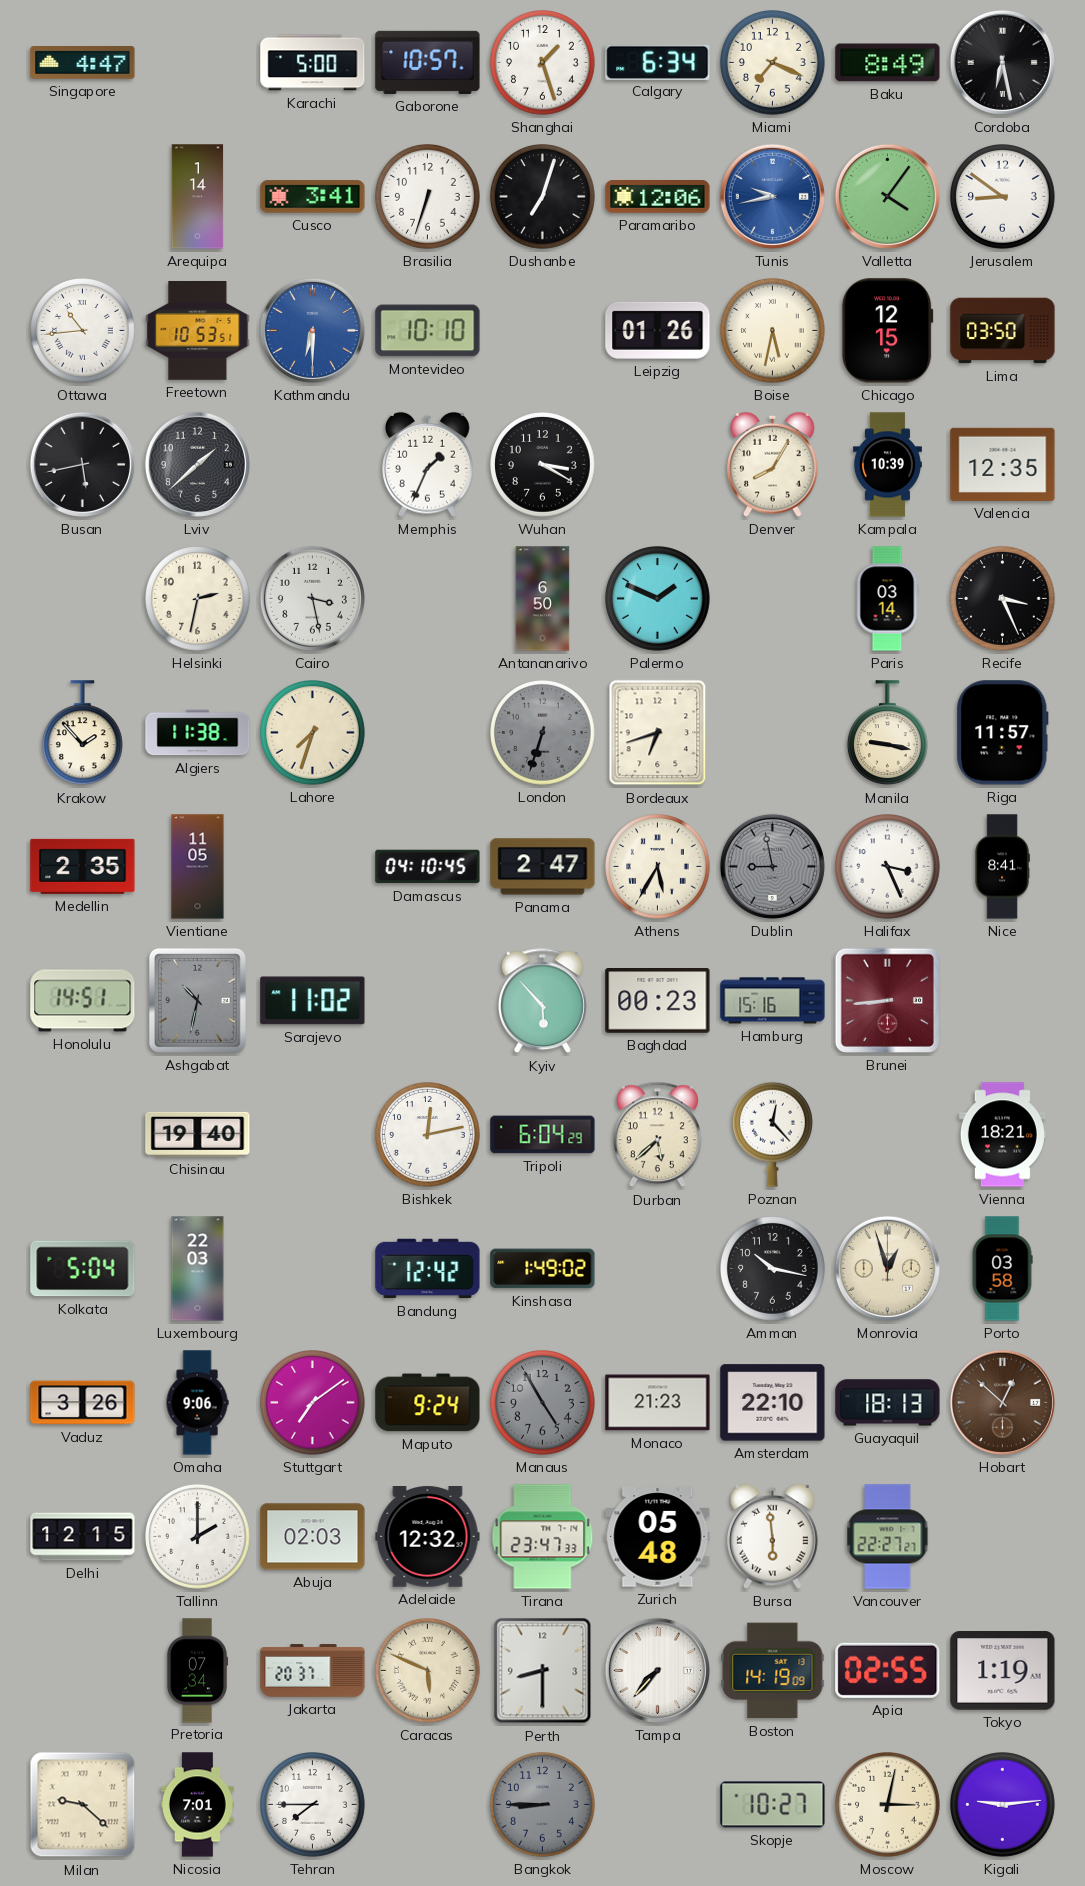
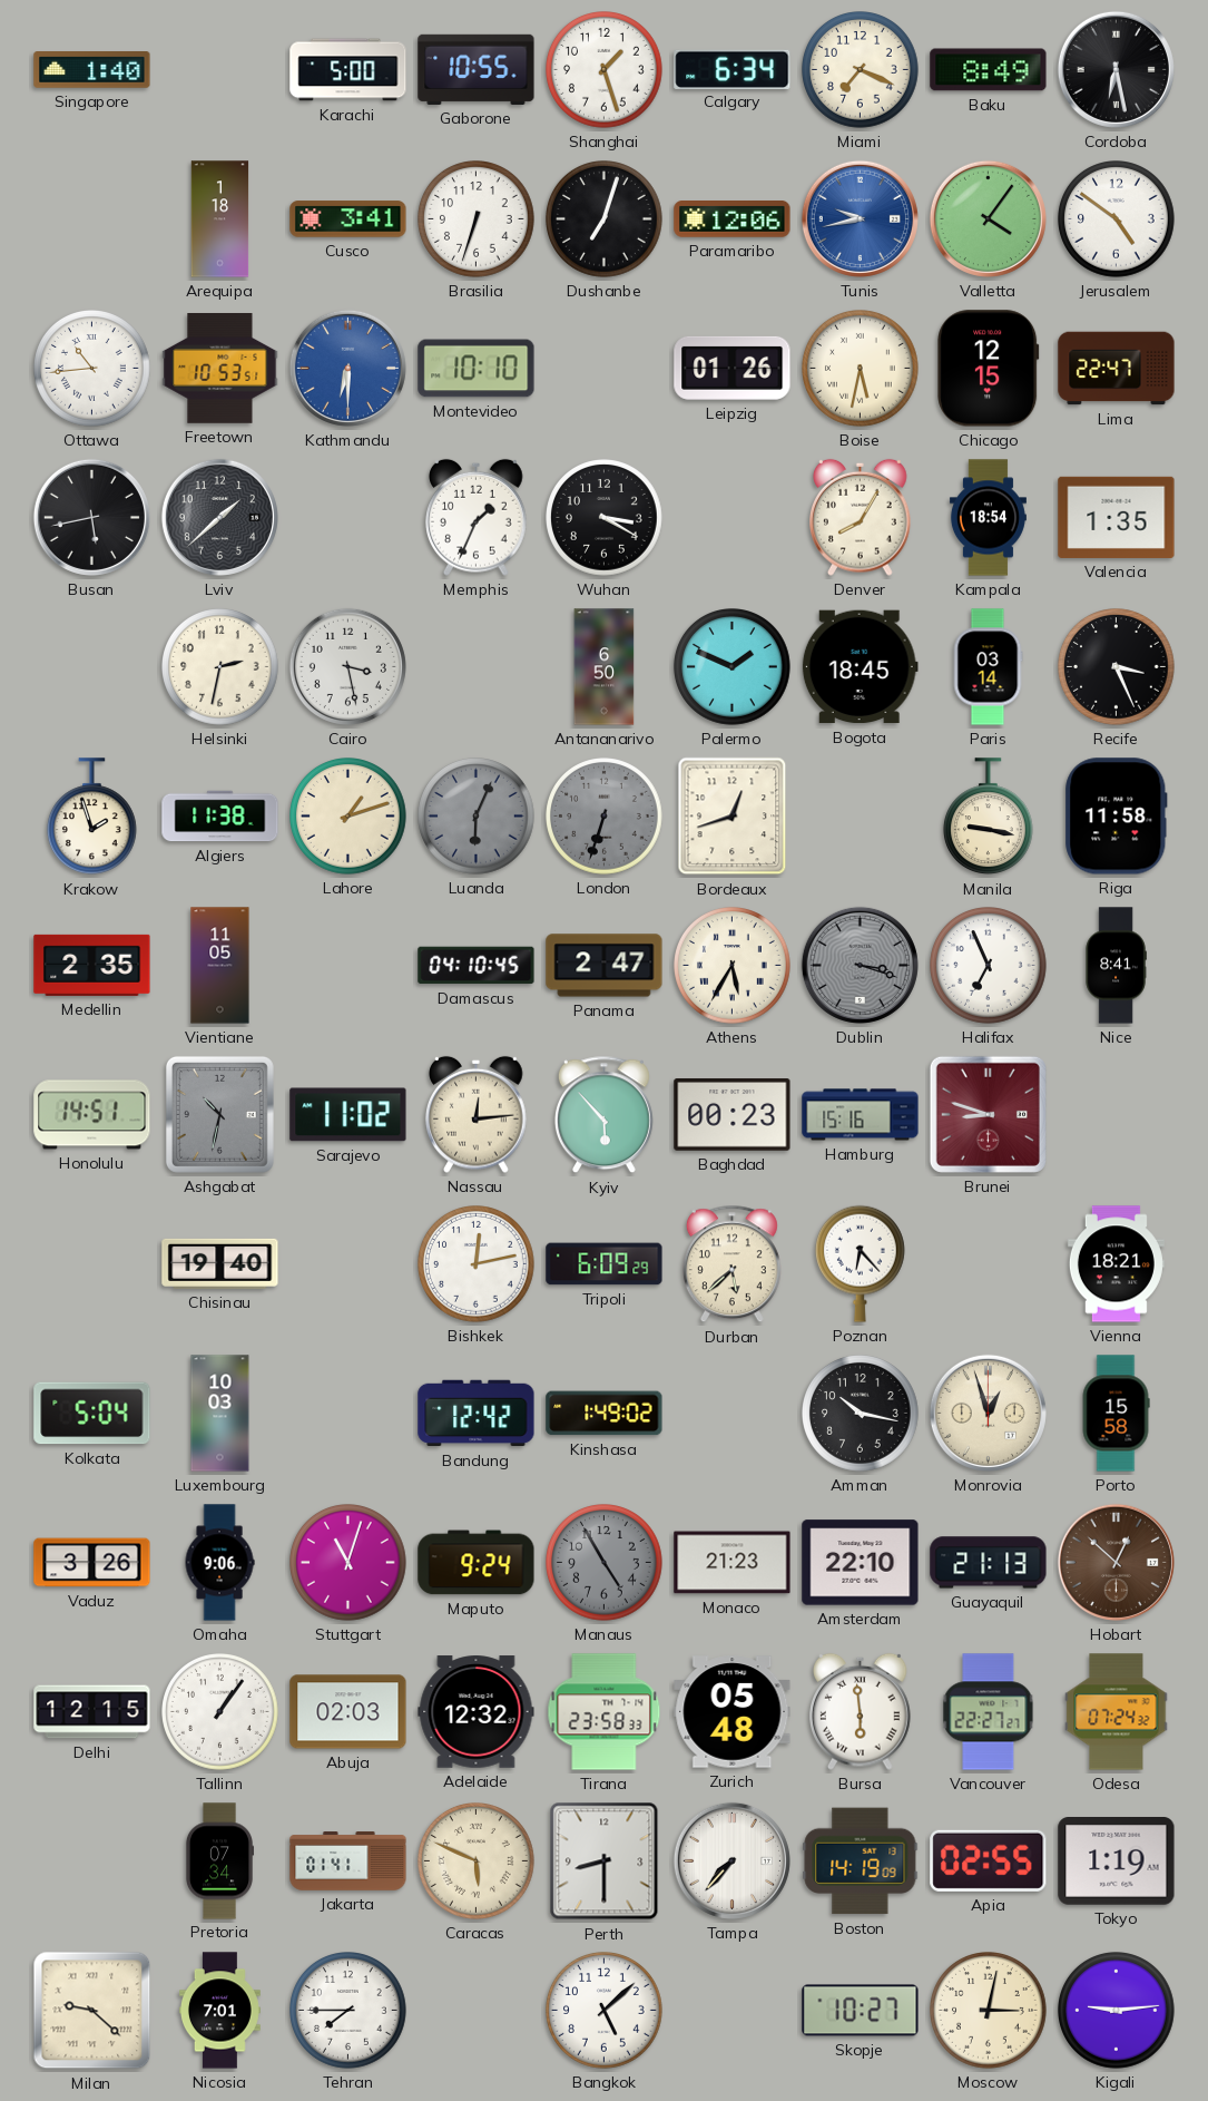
Singapore: 4:47 -> 1:40
Gaborone: 10:57 -> 10:55
Arequipa: 1:14 -> 1:18
Jerusalem: 8:51 -> 4:51
Lima: 03:50 -> 22:47
Kampala: 10:39 -> 18:54
Valencia: 12:35 -> 1:35
Bogota: none -> 18:45
Krakow: 1:53 -> 1:57
Lahore: 7:33 -> 1:12
Luanda: none -> 6:04
Bordeaux: 6:42 -> 12:42
Riga: 11:57 -> 11:58
Dublin: 8:58 -> 3:18
Halifax: 3:26 -> 6:56
Nassau: none -> 12:14
Brunei: 8:44 -> 8:48
Tripoli: 6:04 -> 6:09
Poznan: 12:23 -> 6:23
Luxembourg: 22:03 -> 10:03
Porto: 03:58 -> 15:58
Stuttgart: 7:09 -> 11:03
Guayaquil: 18:13 -> 21:13
Tallinn: 2:00 -> 1:06
Tirana: 23:47 -> 23:58
Odesa: none -> 07:24
Jakarta: 20:37 -> 01:41
Bangkok: 8:45 -> 5:08
Bangkok dial: grey -> white
